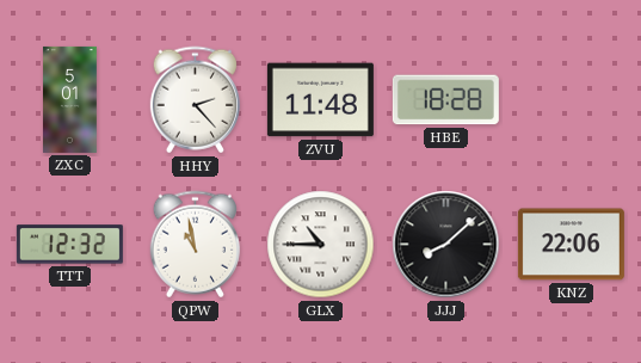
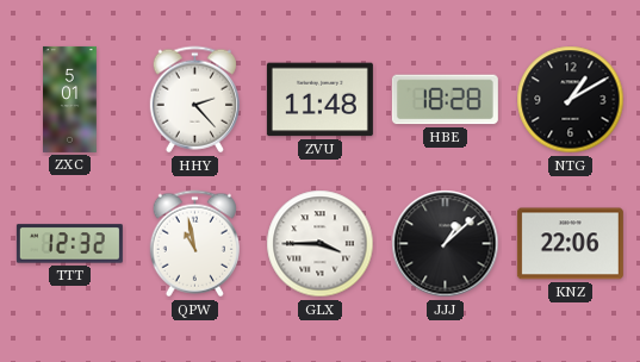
NTG: none -> 1:10
GLX: 10:45 -> 3:45
JJJ: 8:08 -> 1:08
